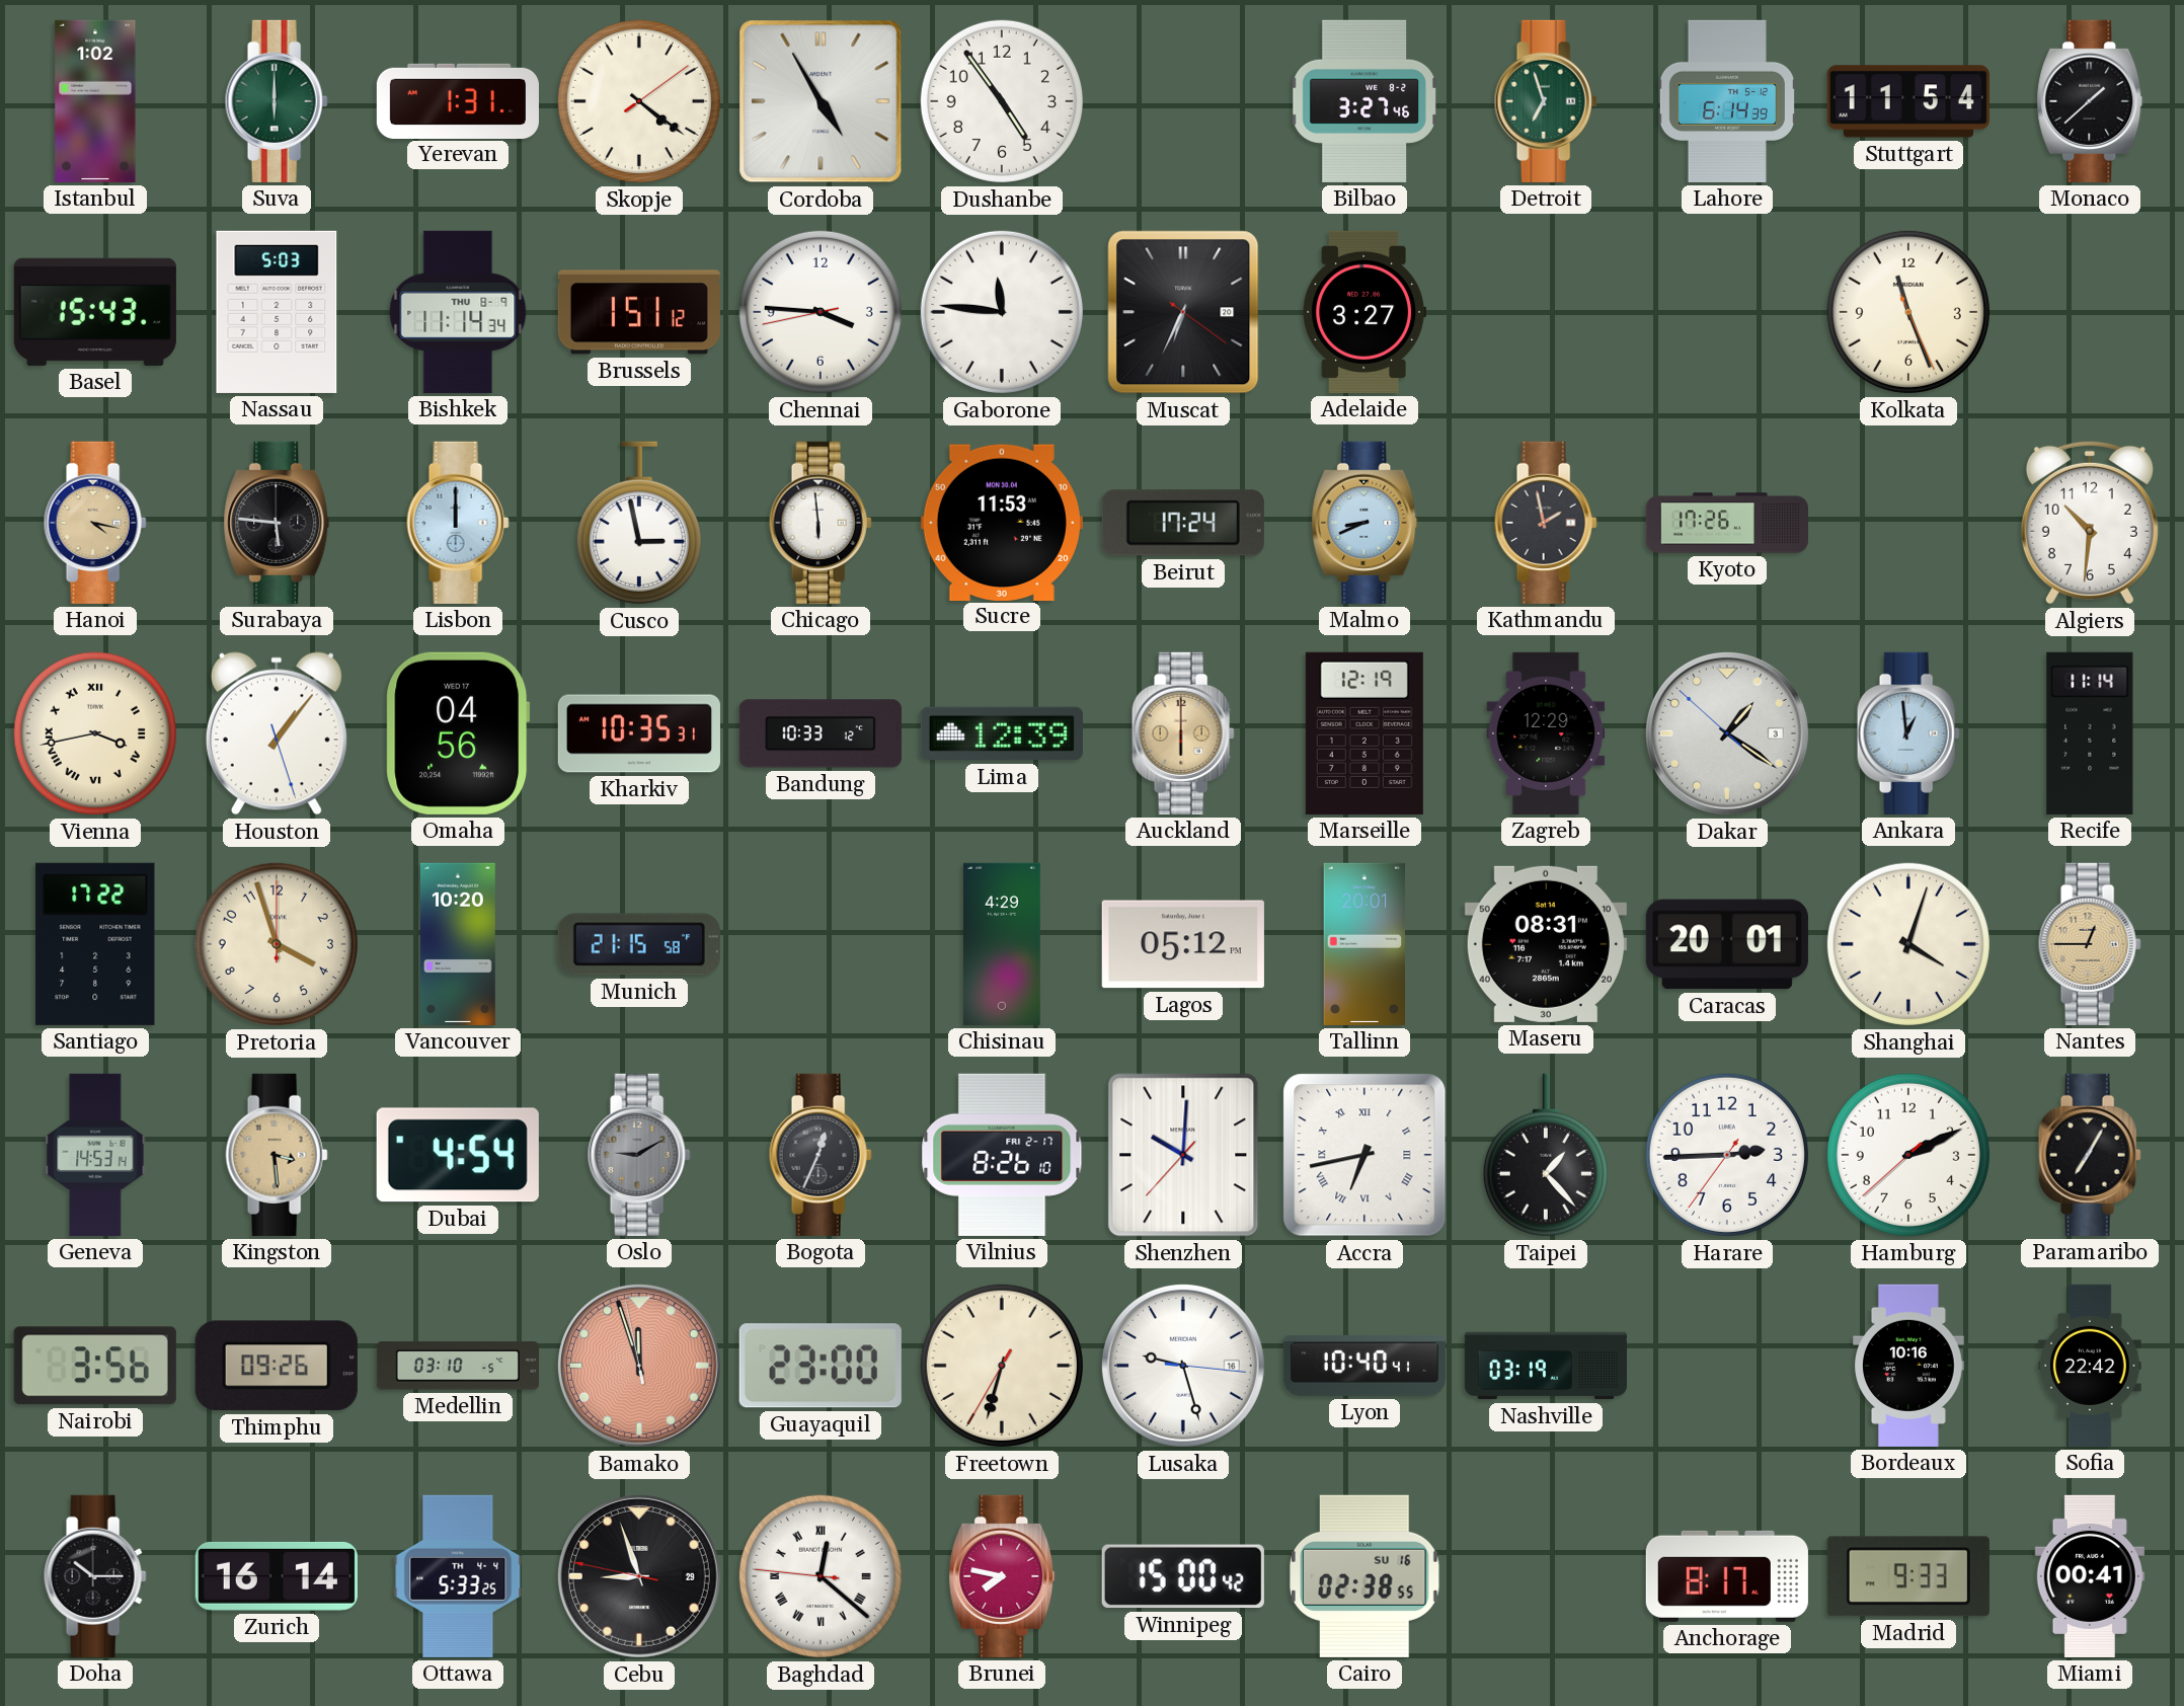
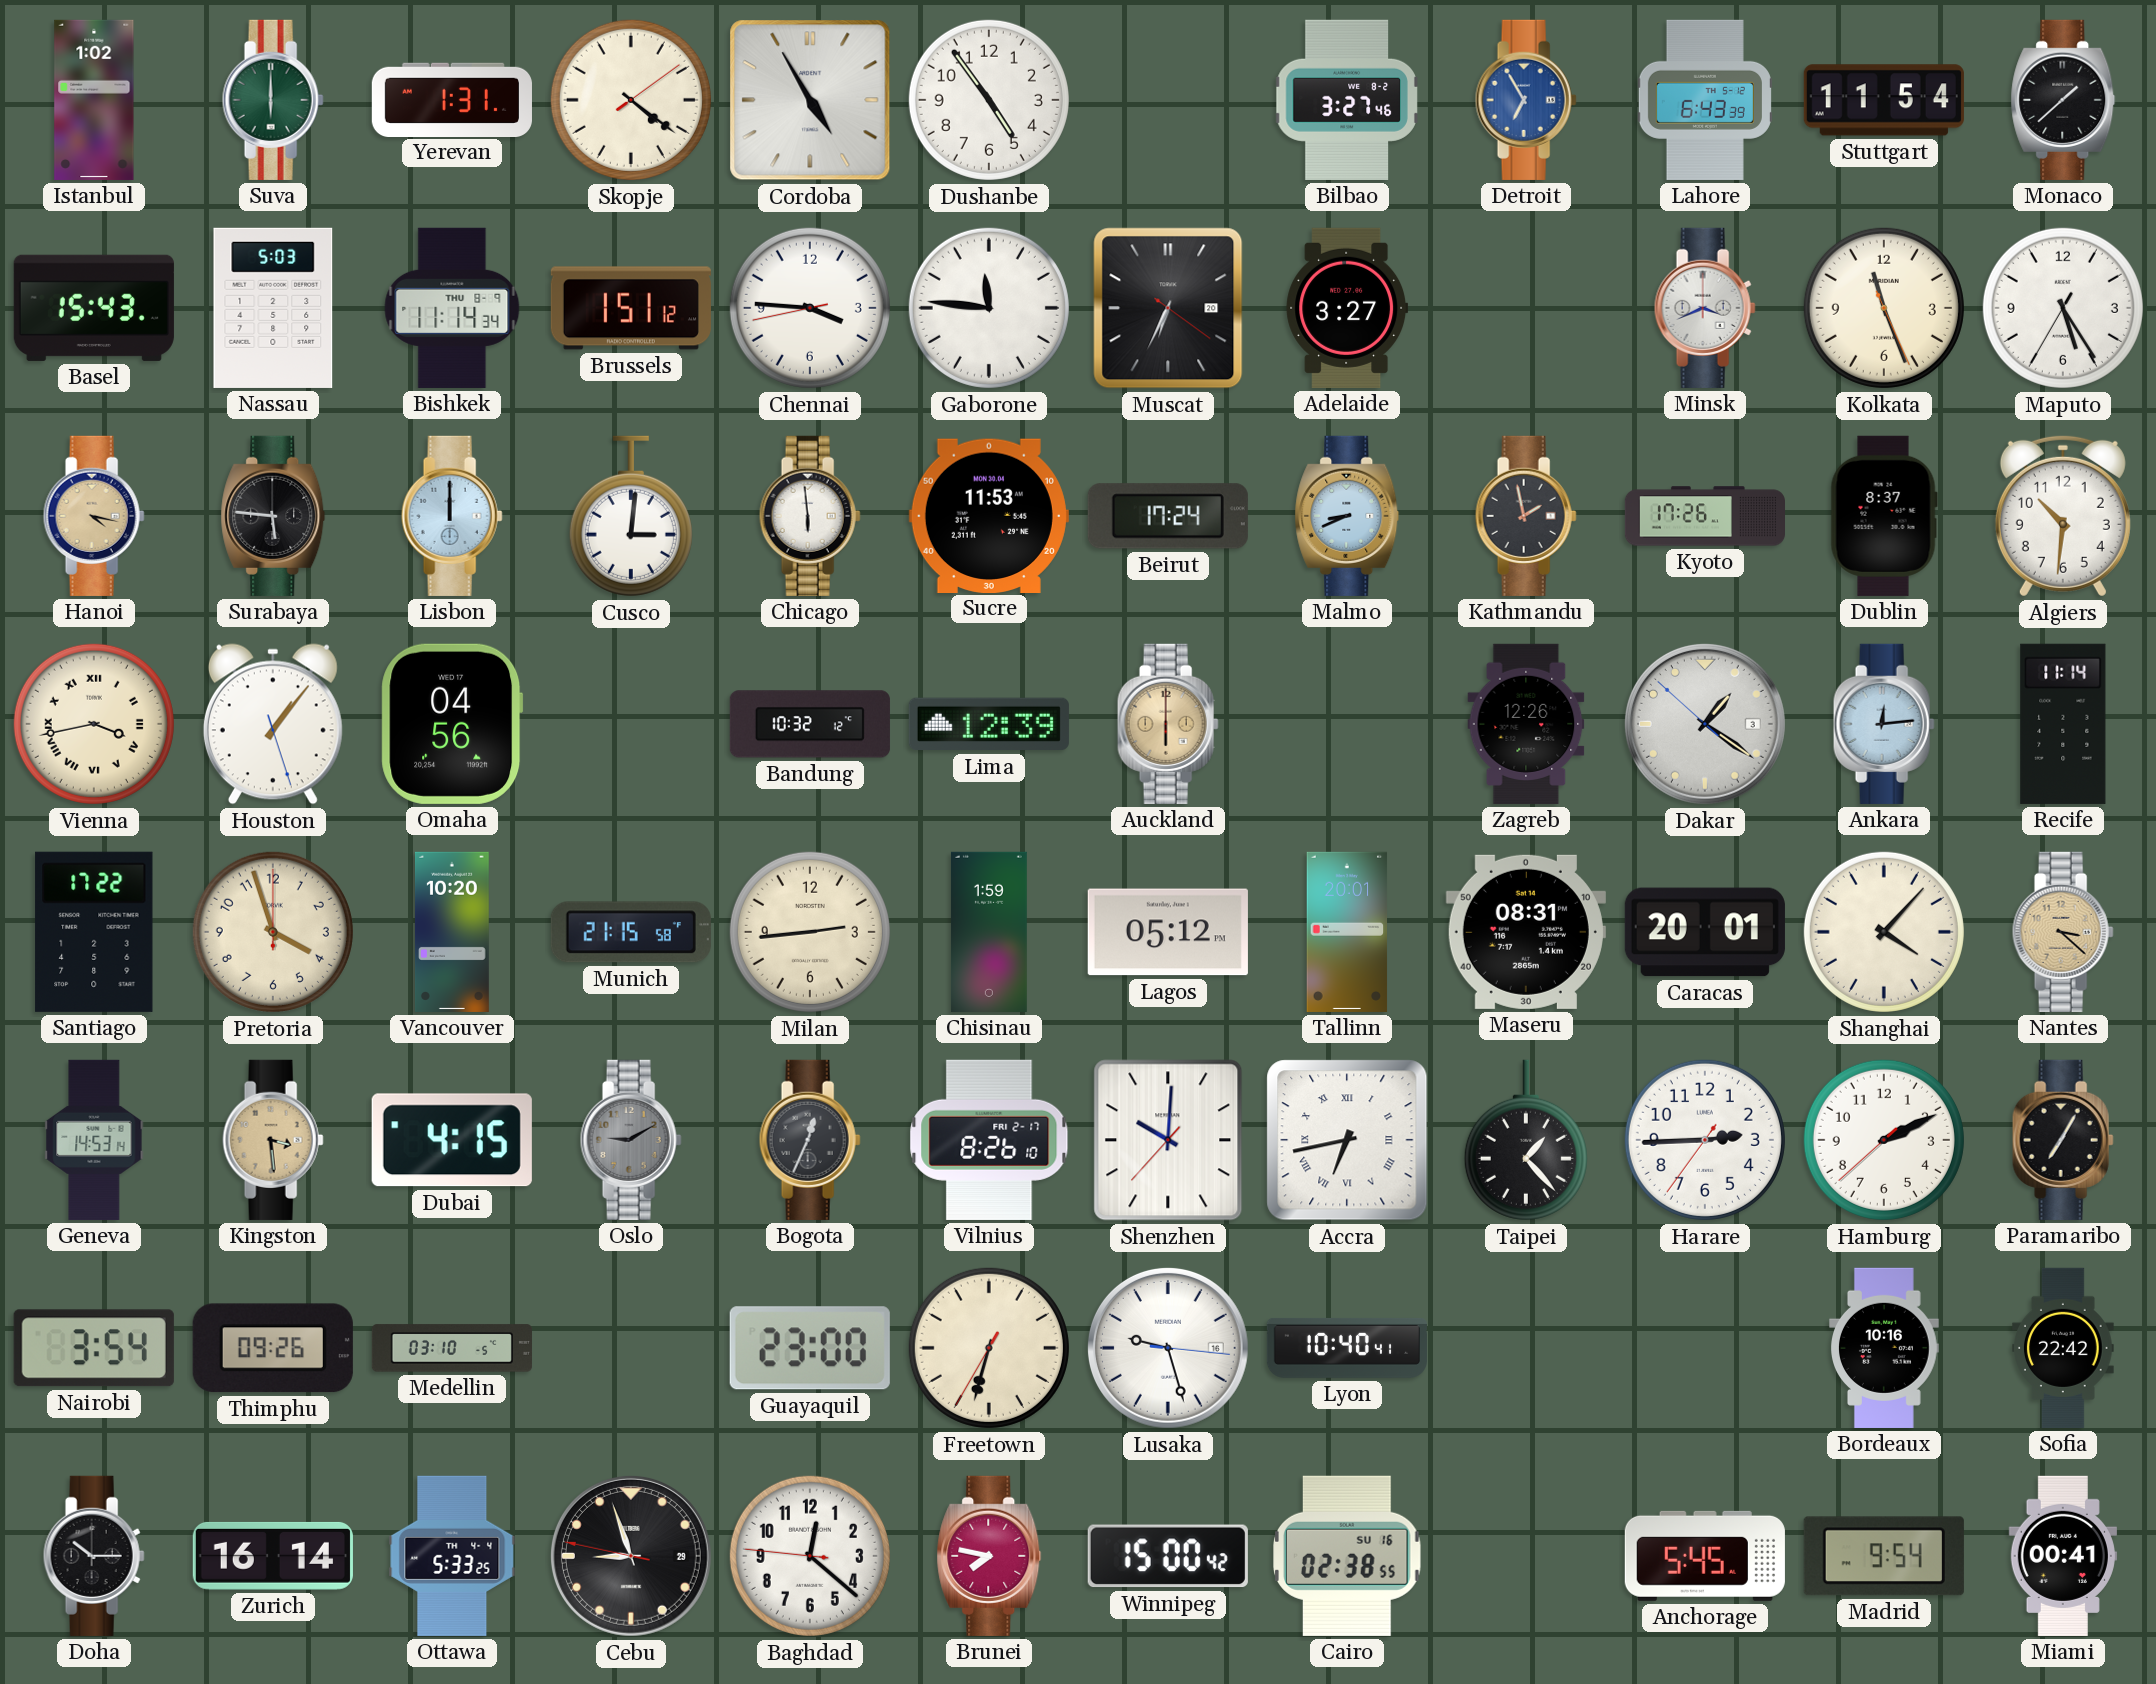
Detroit: 6:57 -> 6:55
Detroit dial: green -> blue
Lahore: 6:14 -> 6:43
Minsk: none -> 3:41
Maputo: none -> 5:24
Cusco: 2:58 -> 3:01
Dublin: none -> 8:37
Kharkiv: 10:35 -> none
Bandung: 10:33 -> 10:32
Marseille: 12:19 -> none
Zagreb: 12:29 -> 12:26
Ankara: 12:59 -> 12:14
Milan: none -> 2:44
Chisinau: 4:29 -> 1:59
Shanghai: 4:03 -> 4:07
Nantes: 12:45 -> 3:22
Dubai: 4:54 -> 4:15
Nairobi: 3:56 -> 3:54
Bamako: 11:56 -> none
Nashville: 03:19 -> none
Baghdad numerals: Roman -> Arabic
Anchorage: 8:17 -> 5:45
Madrid: 9:33 -> 9:54
